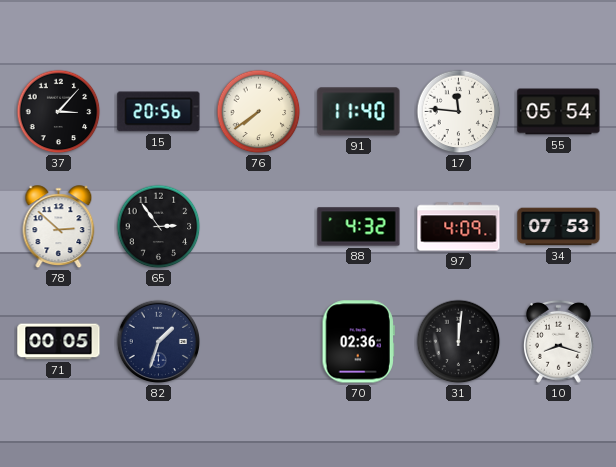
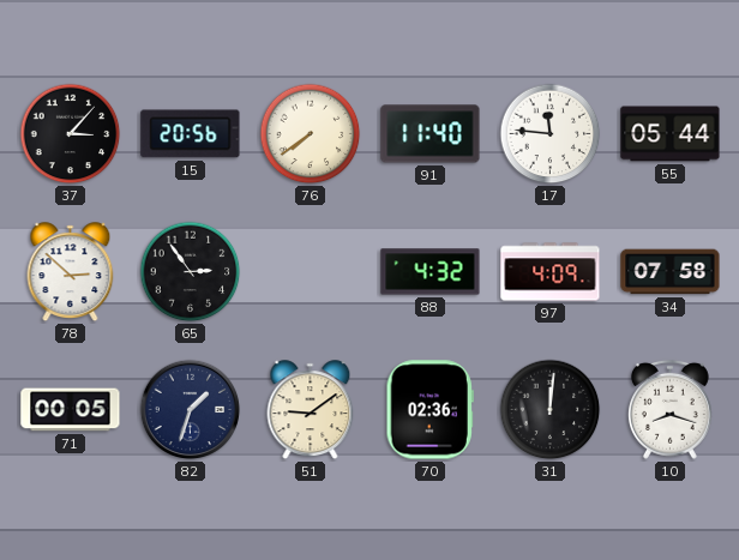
55: 05:54 -> 05:44
34: 07:53 -> 07:58
51: none -> 9:09
